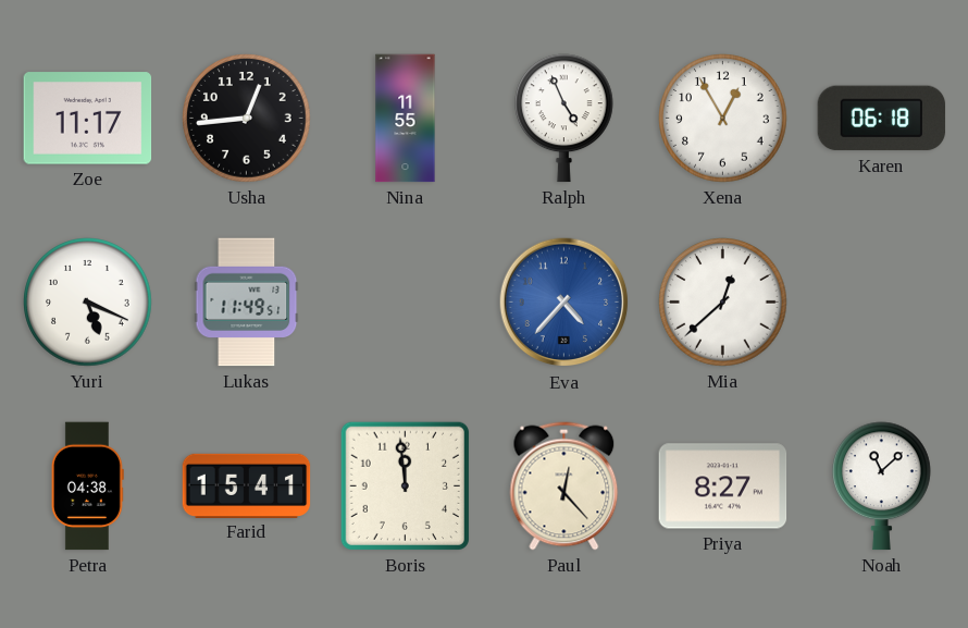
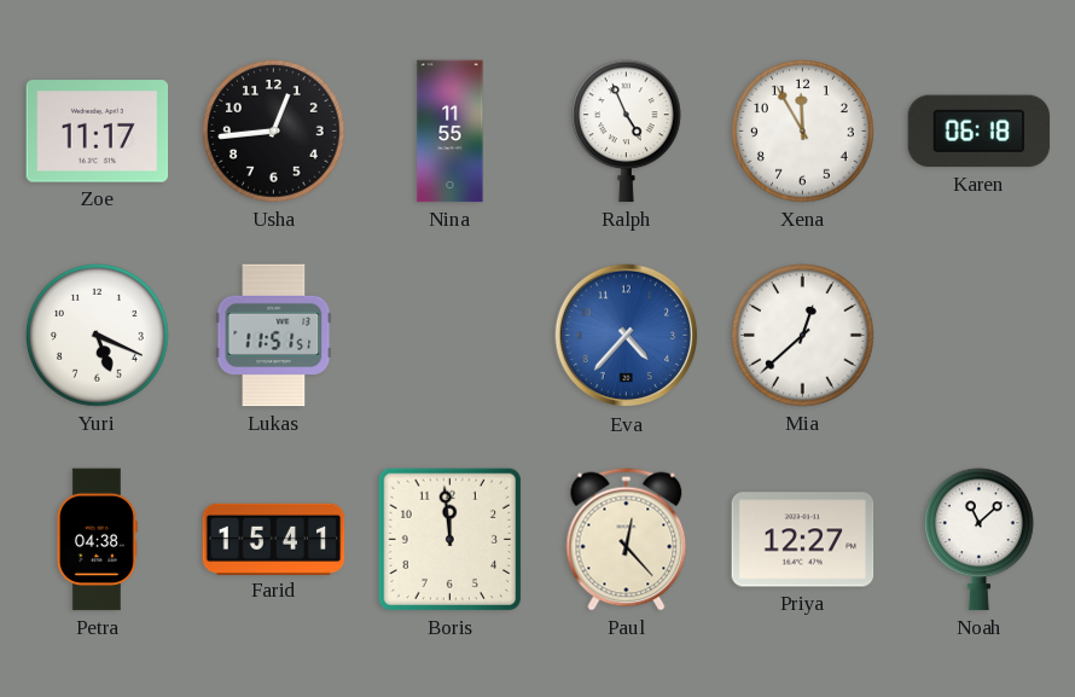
Xena: 12:55 -> 11:55
Lukas: 11:49 -> 11:51
Priya: 8:27 -> 12:27
